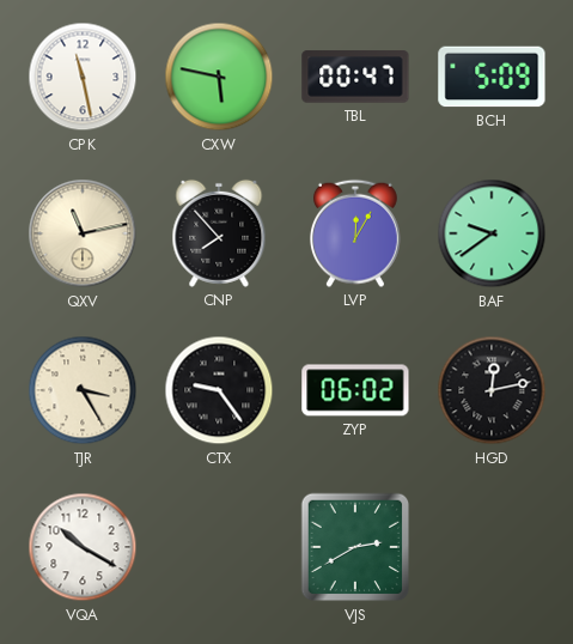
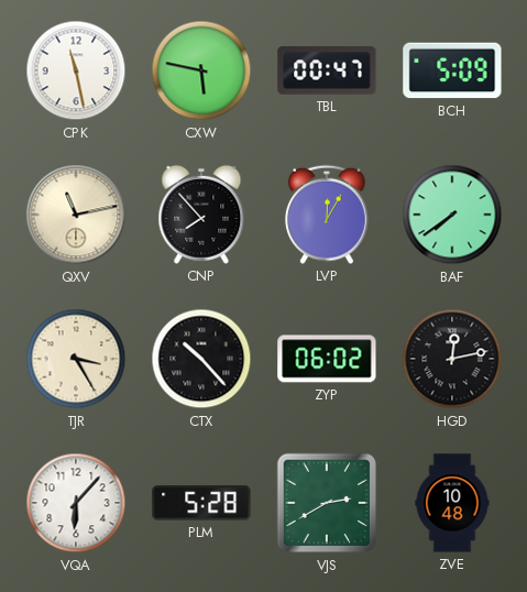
BAF: 9:39 -> 7:39
CTX: 9:24 -> 10:23
VQA: 10:20 -> 6:07
PLM: none -> 5:28
ZVE: none -> 10:48
